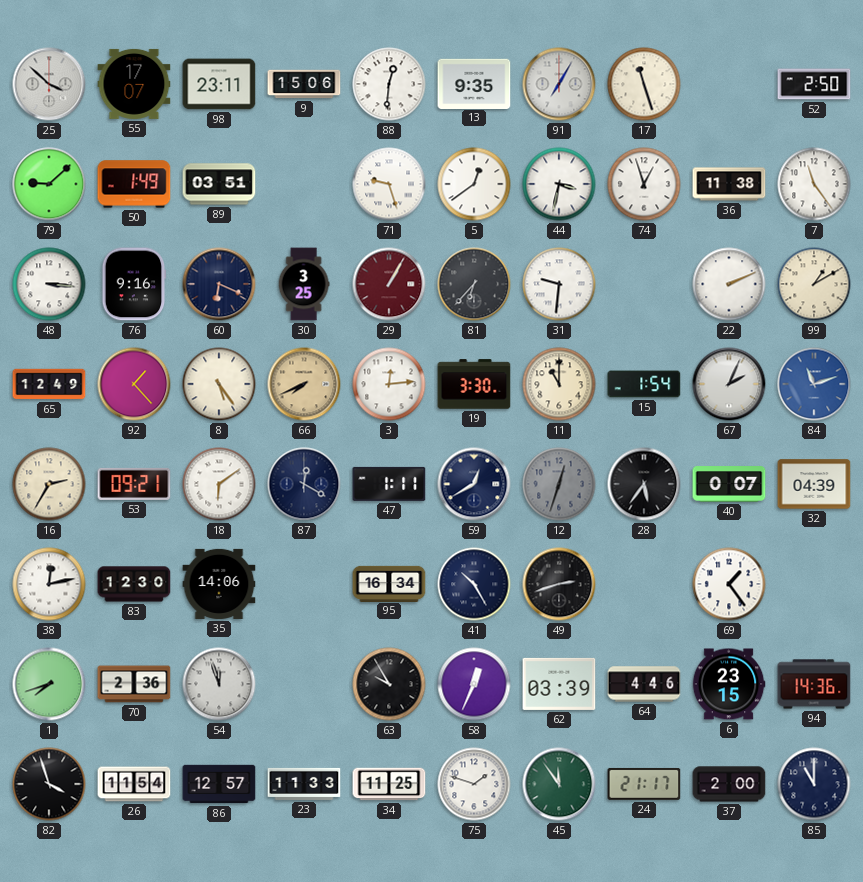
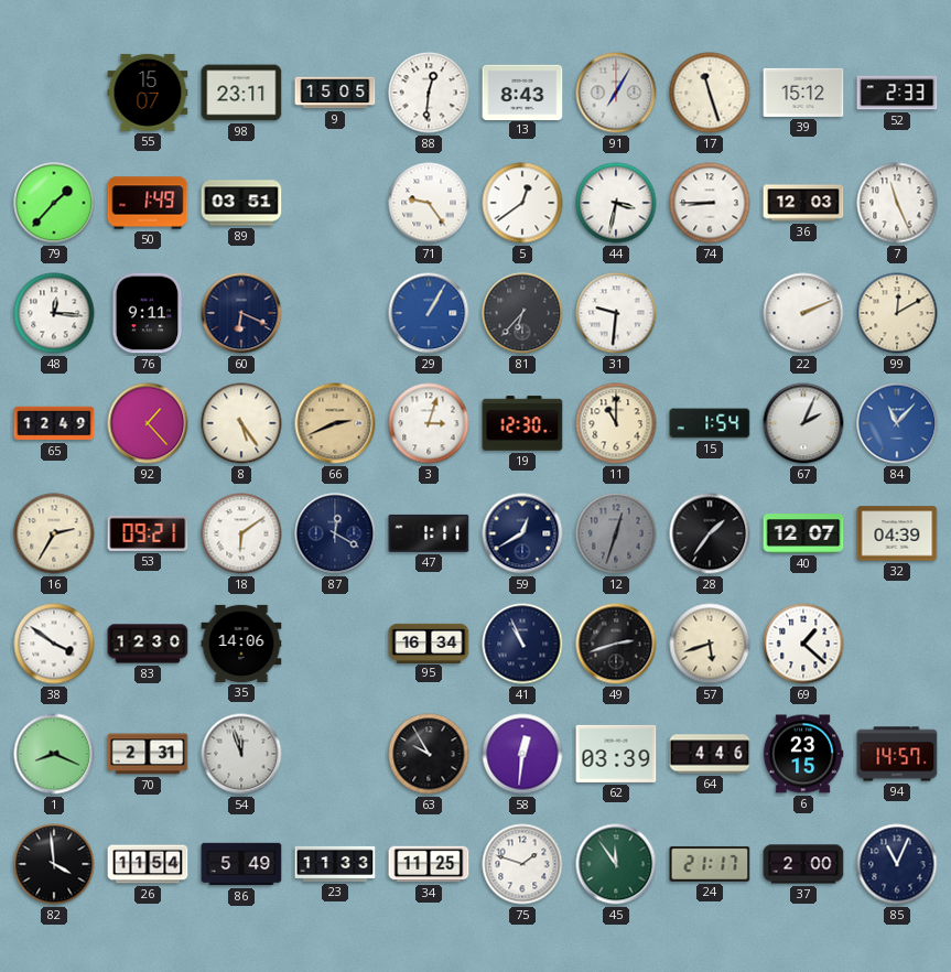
25: 3:52 -> none
55: 17:07 -> 15:07
9: 15:06 -> 15:05
13: 9:35 -> 8:43
39: none -> 15:12
52: 2:50 -> 2:33
79: 9:08 -> 1:37
71: 9:27 -> 9:24
74: 12:57 -> 8:45
36: 11:38 -> 12:03
7: 11:24 -> 11:26
48: 3:16 -> 12:16
76: 9:16 -> 9:11
30: 3:25 -> none
29 dial: burgundy -> blue
99: 1:10 -> 12:10
66: 7:41 -> 2:41
3: 12:14 -> 3:03
19: 3:30 -> 12:30
84: 11:12 -> 11:07
28: 5:36 -> 1:36
40: 0:07 -> 12:07
38: 12:13 -> 3:51
41: 10:25 -> 10:56
57: none -> 5:42
69: 1:24 -> 1:22
1: 7:42 -> 8:19
70: 2:36 -> 2:31
58: 12:34 -> 12:31
94: 14:36 -> 14:57
82: 3:57 -> 3:59
86: 12:57 -> 5:49
85: 11:00 -> 11:04
